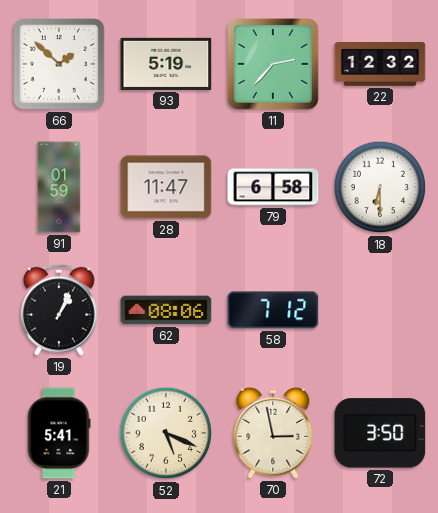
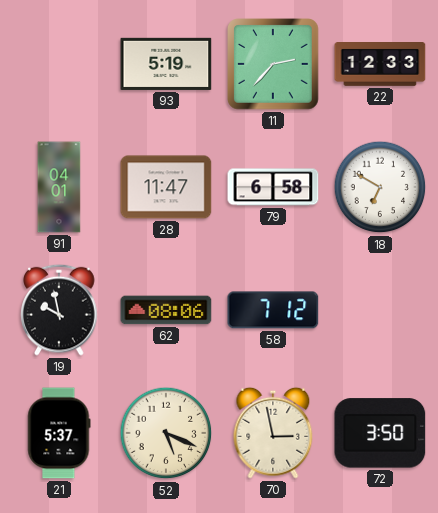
66: 1:52 -> none
22: 12:32 -> 12:33
91: 01:59 -> 04:01
18: 6:30 -> 6:50
19: 1:04 -> 9:58
21: 5:41 -> 5:37
